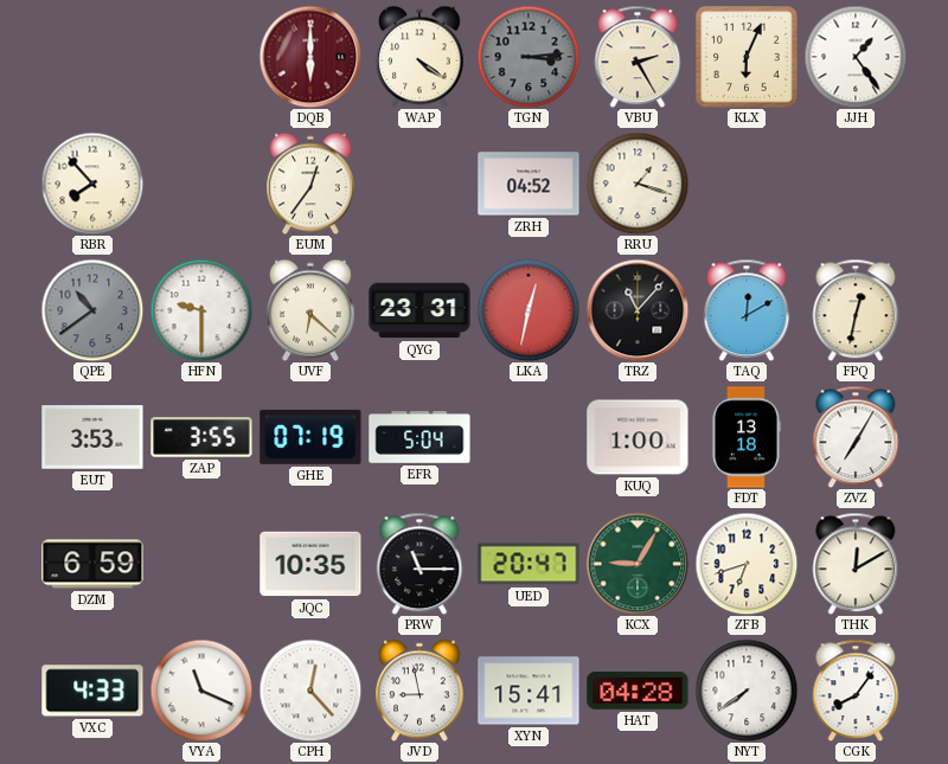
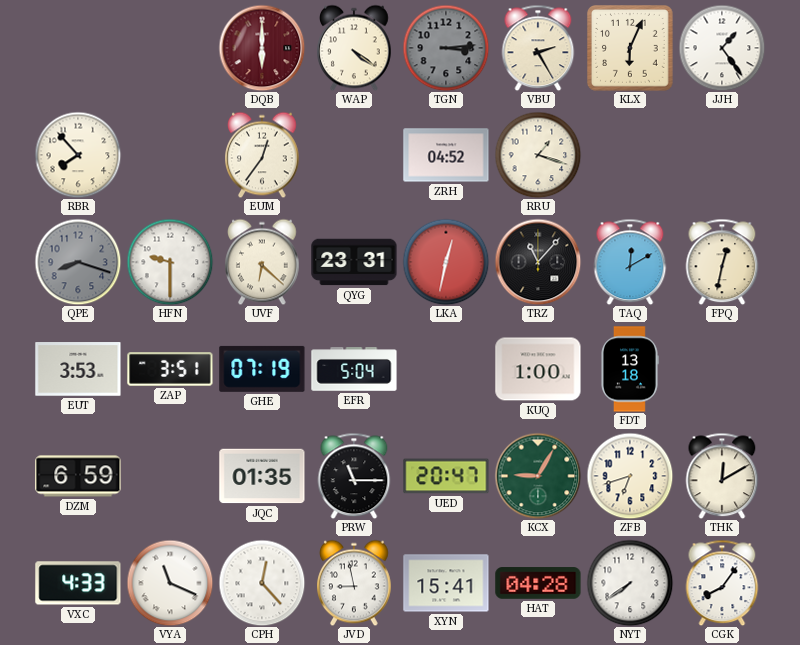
QPE: 10:39 -> 8:18
ZAP: 3:55 -> 3:51
ZVZ: 7:05 -> none
JQC: 10:35 -> 01:35
